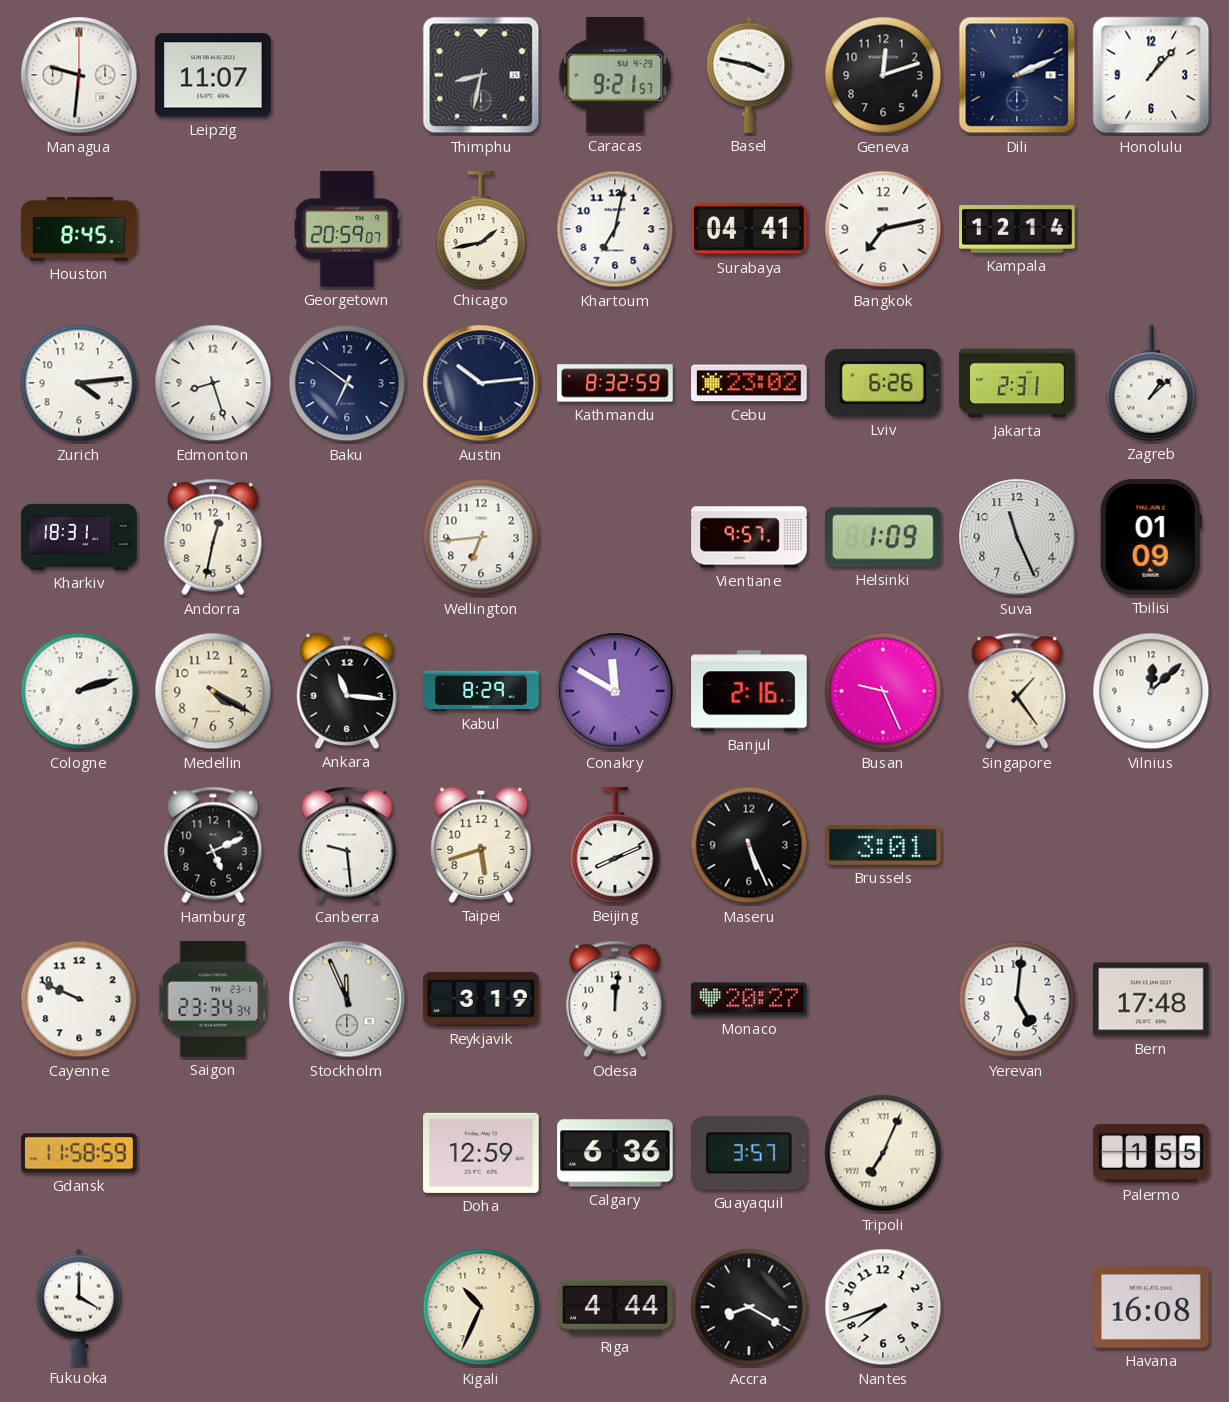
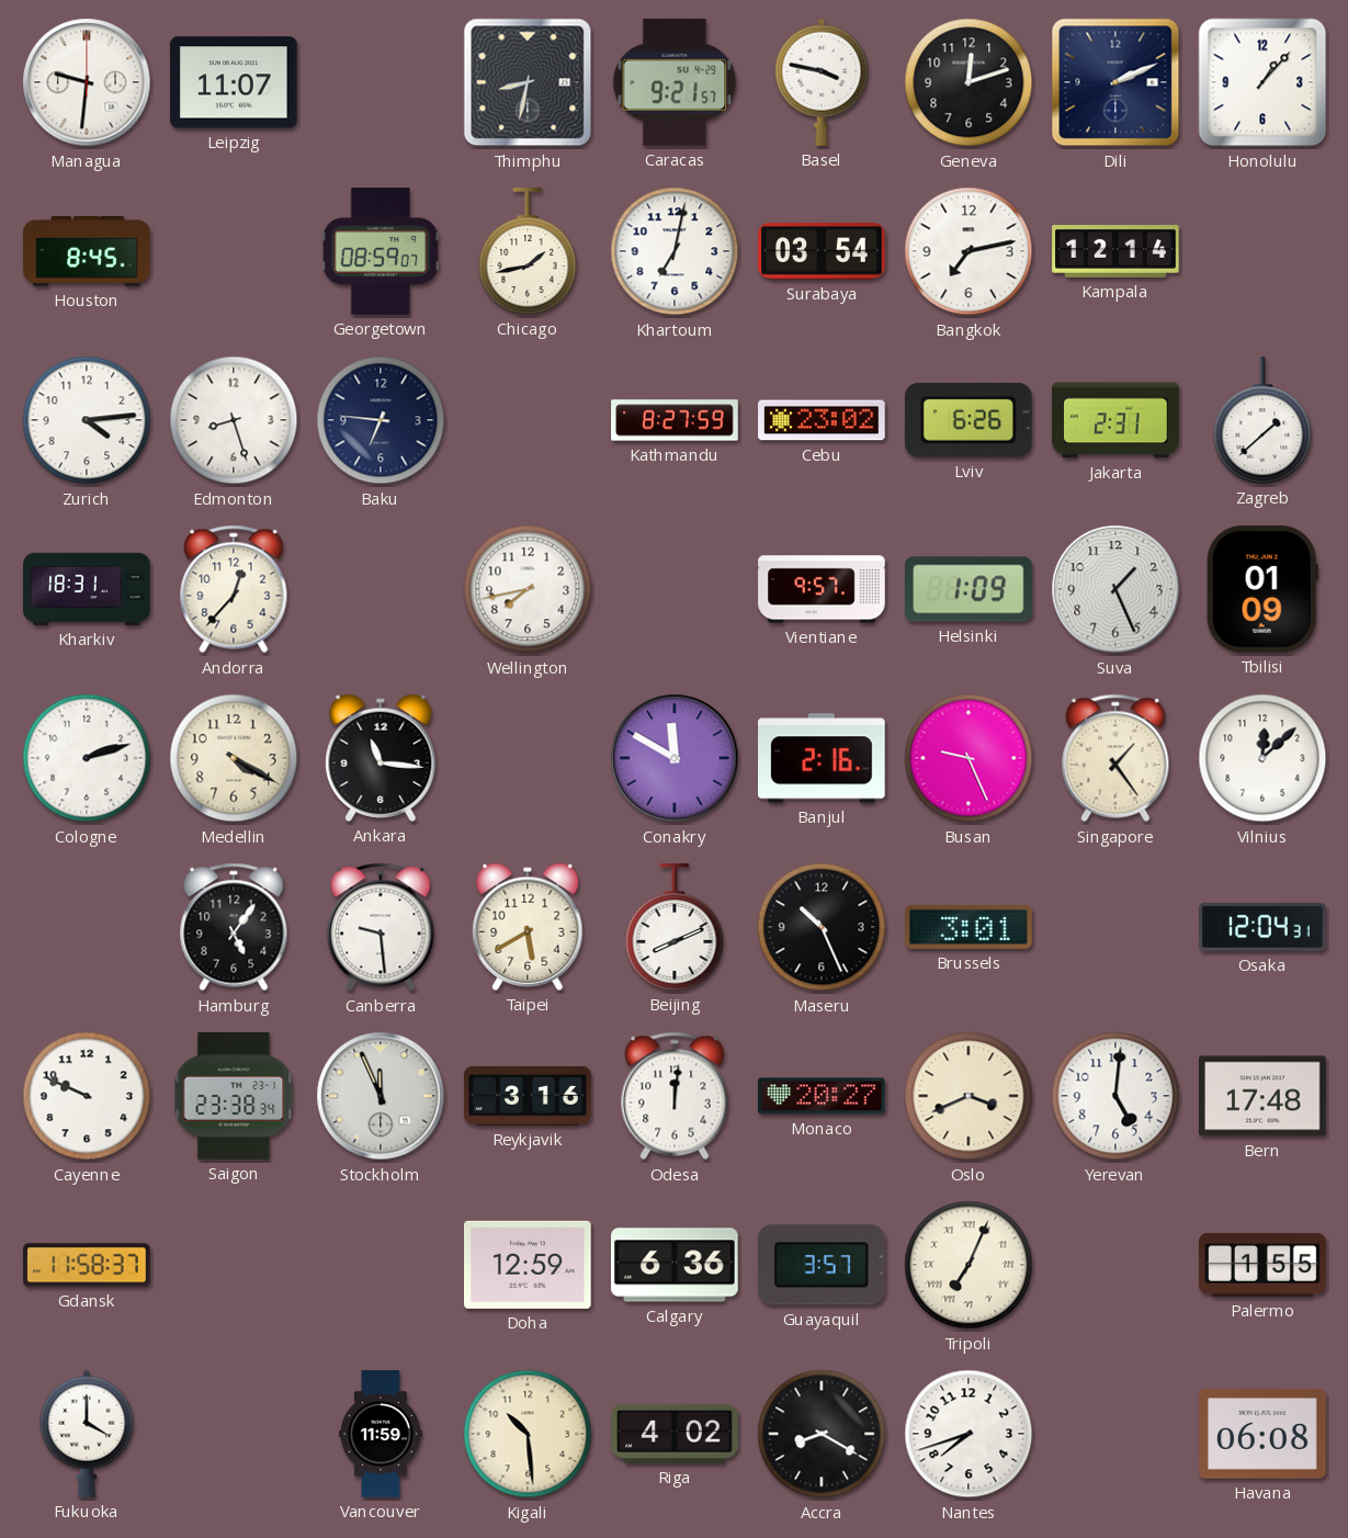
Georgetown: 20:59 -> 08:59
Surabaya: 04:41 -> 03:54
Baku: 6:51 -> 6:46
Austin: 10:14 -> none
Kathmandu: 8:32 -> 8:27
Zagreb: 1:08 -> 1:38
Andorra: 12:32 -> 12:37
Wellington: 6:44 -> 7:43
Suva: 11:26 -> 1:26
Kabul: 8:29 -> none
Hamburg: 5:11 -> 5:06
Taipei: 5:42 -> 5:40
Maseru: 5:26 -> 10:26
Osaka: none -> 12:04
Saigon: 23:34 -> 23:38
Reykjavik: 3:19 -> 3:16
Oslo: none -> 3:41
Gdansk: 11:58:59 -> 11:58:37
Vancouver: none -> 11:59
Kigali: 10:34 -> 10:29
Riga: 4:44 -> 4:02
Havana: 16:08 -> 06:08
